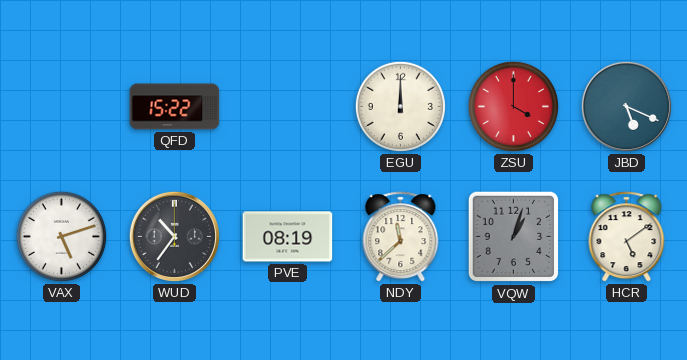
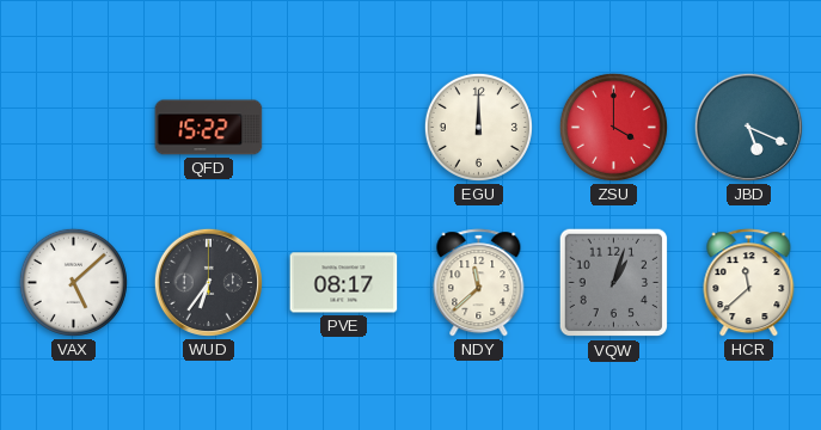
VAX: 5:12 -> 5:08
WUD: 10:36 -> 6:36
PVE: 08:19 -> 08:17
HCR: 5:09 -> 11:38
